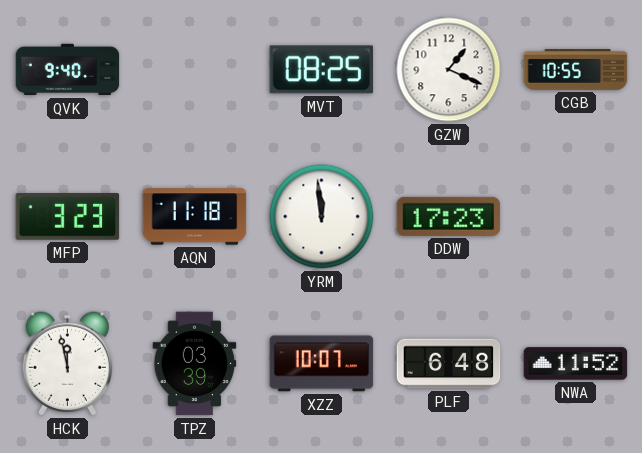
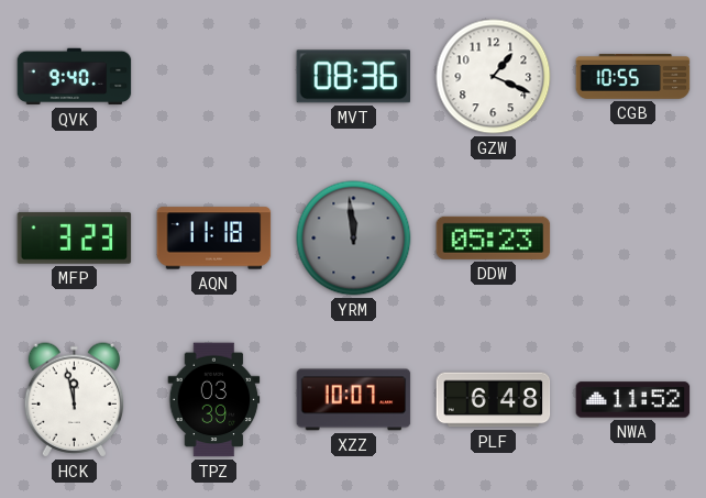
MVT: 08:25 -> 08:36
YRM dial: white -> grey
DDW: 17:23 -> 05:23
